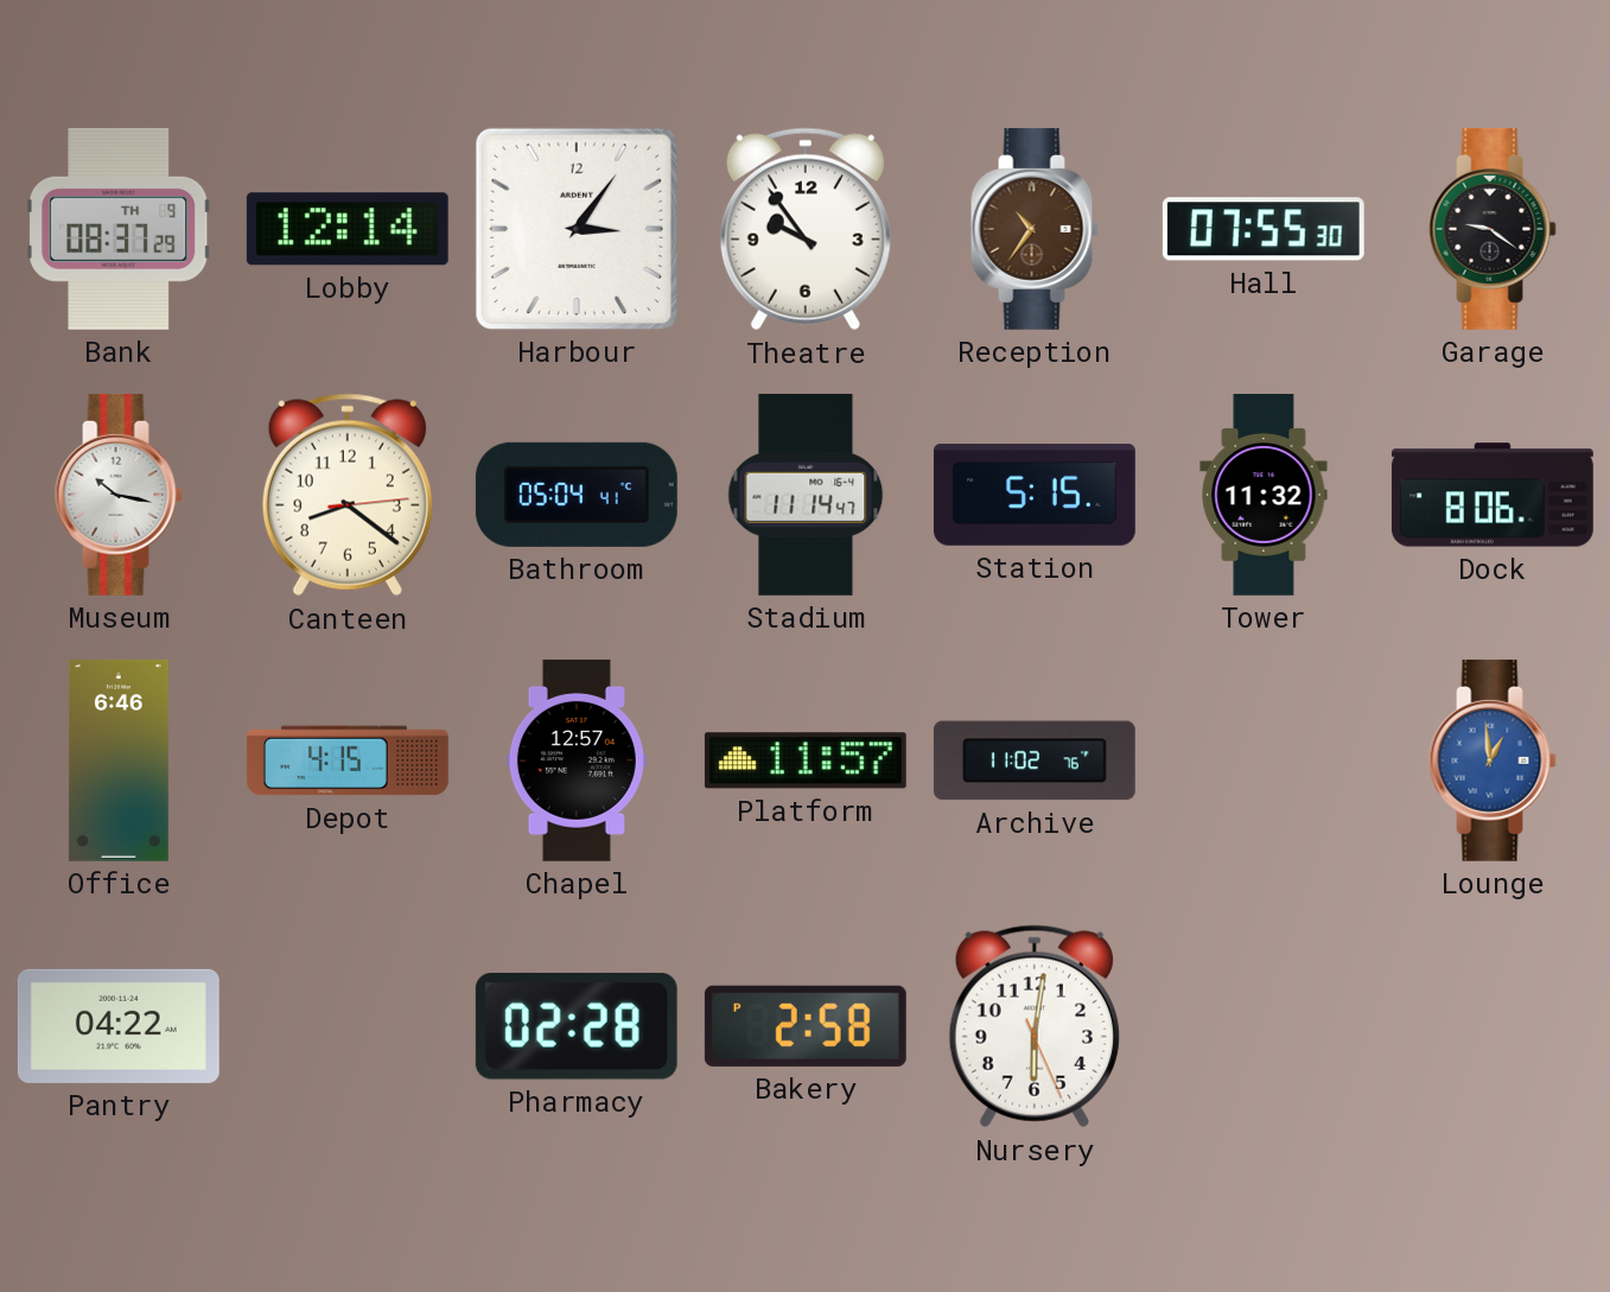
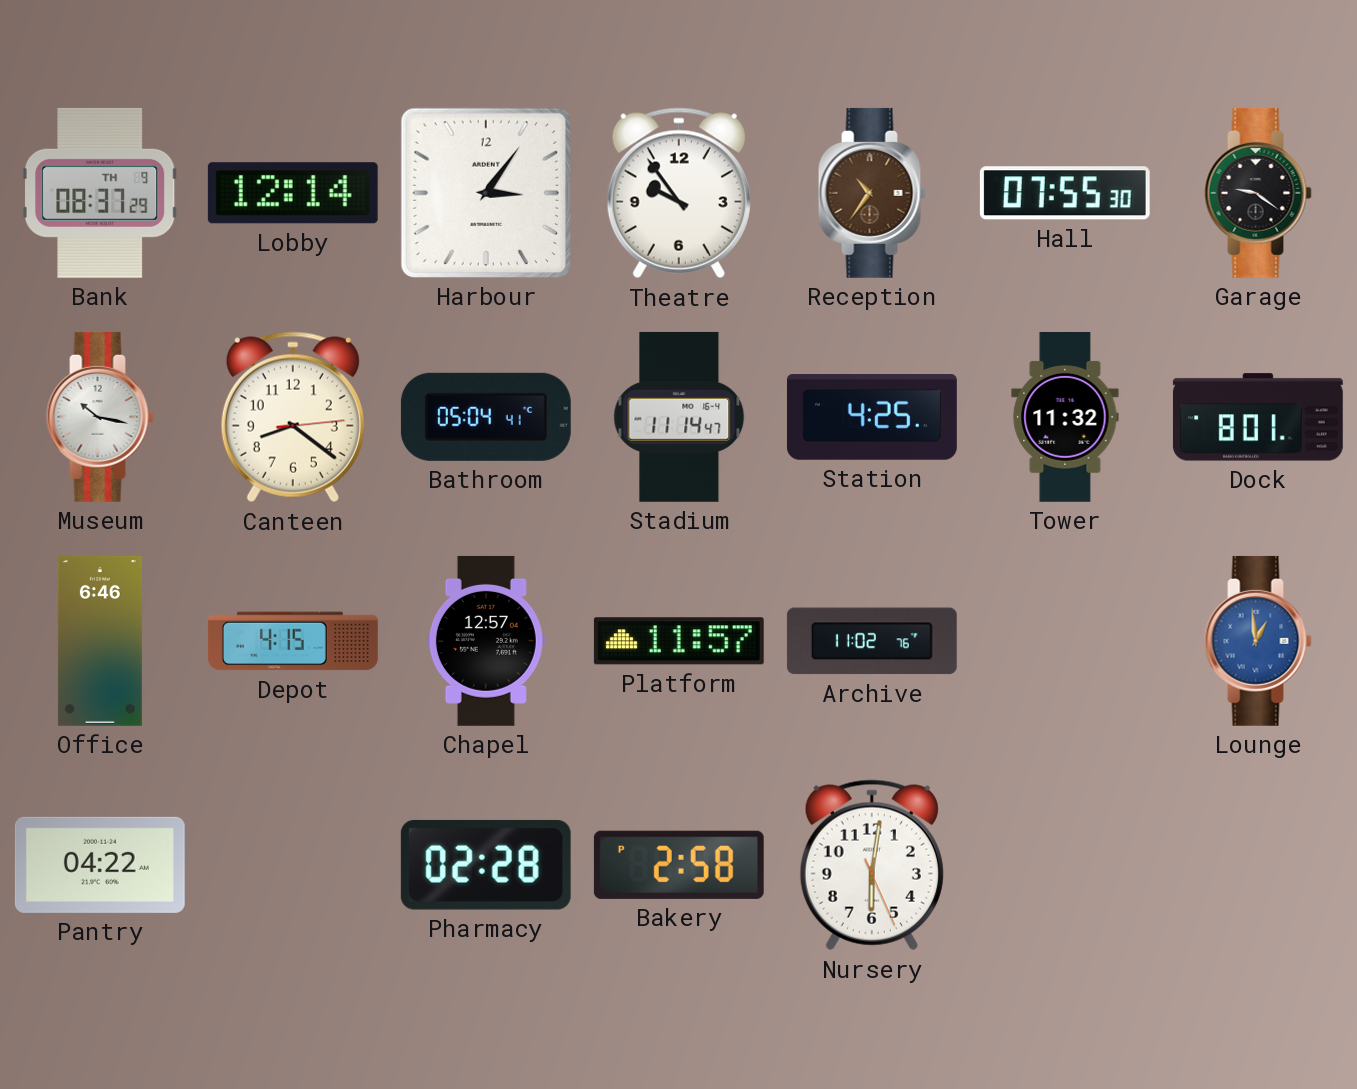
Station: 5:15 -> 4:25
Dock: 8:06 -> 8:01
